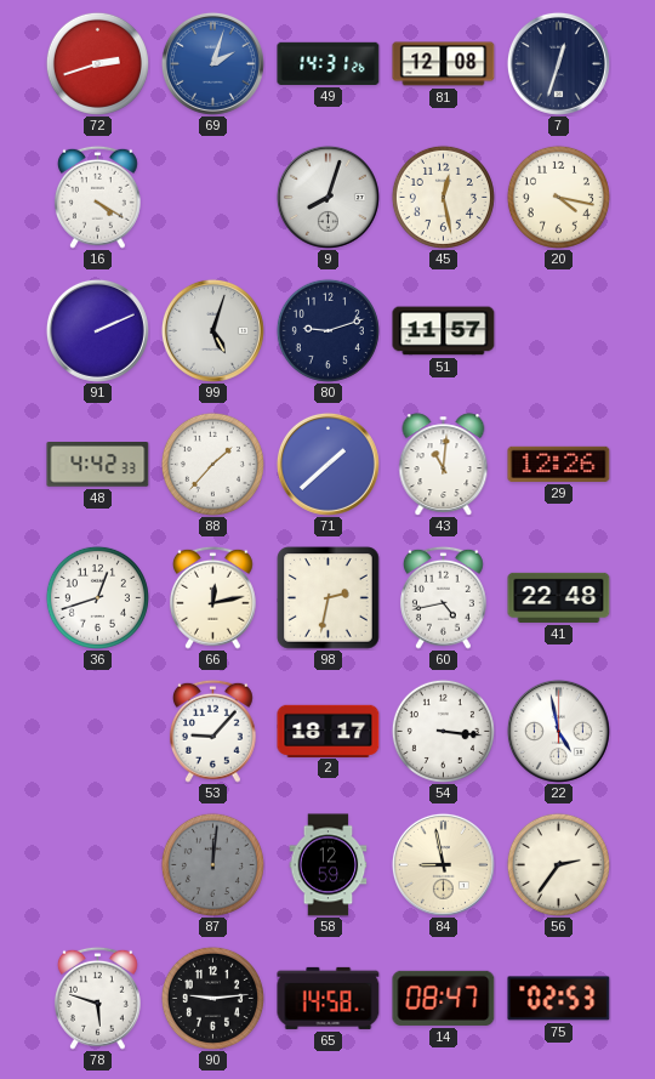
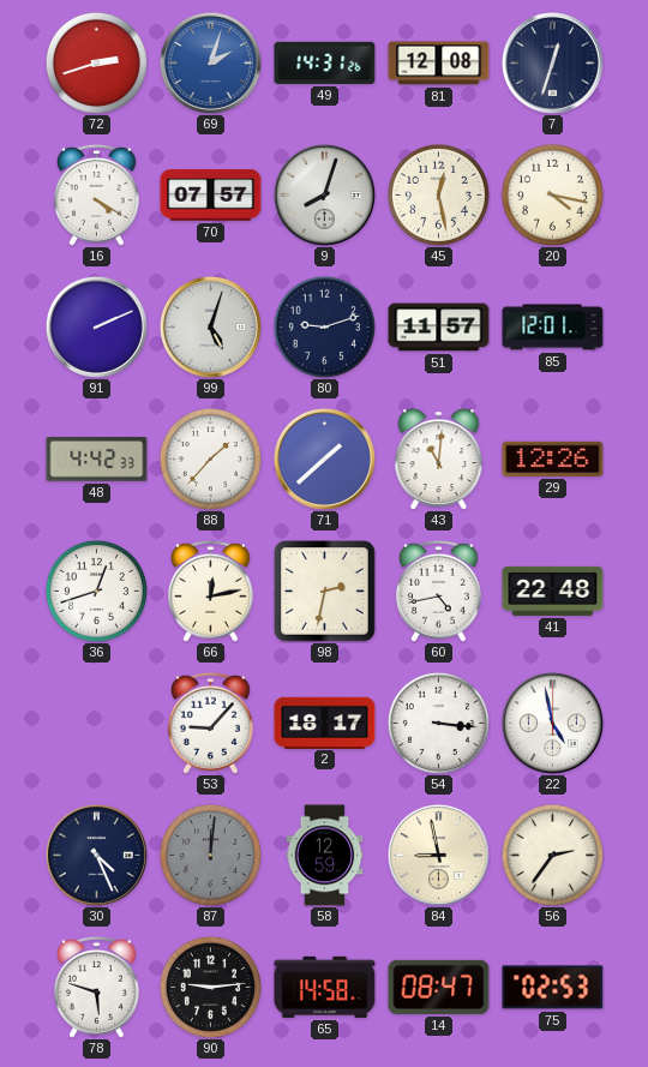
70: none -> 07:57
85: none -> 12:01
30: none -> 4:26
